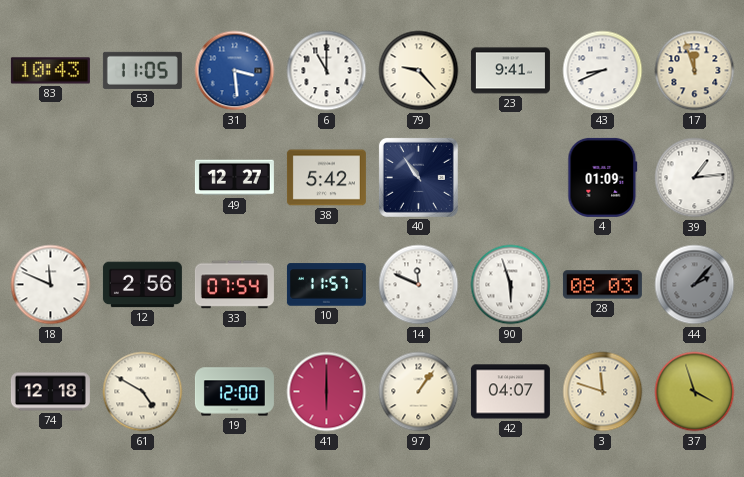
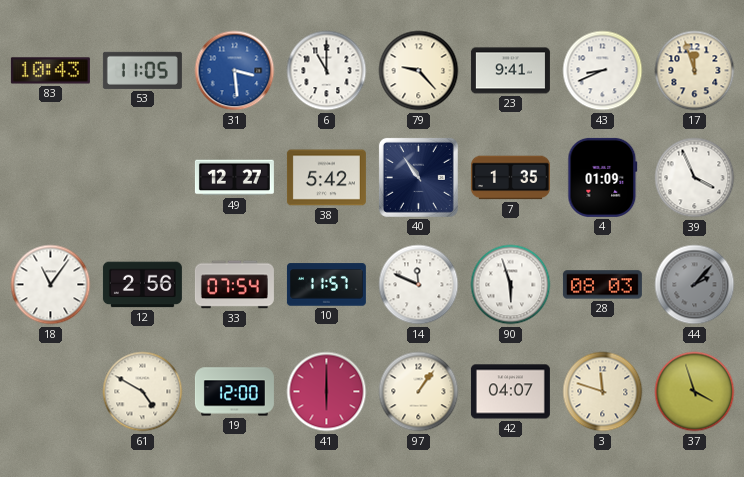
7: none -> 1:35
39: 1:14 -> 3:56
18: 11:49 -> 11:06
74: 12:18 -> none
